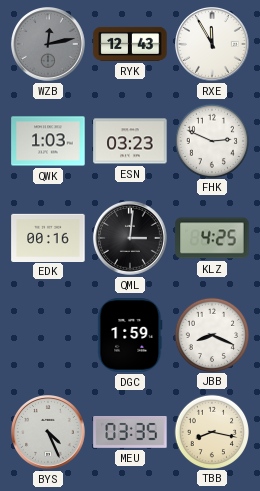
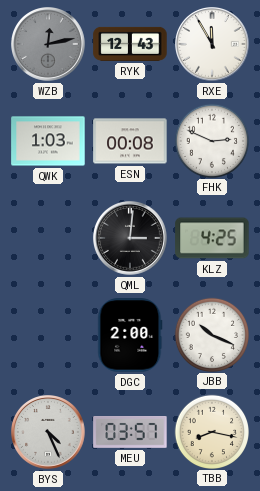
ESN: 03:23 -> 00:08
EDK: 00:16 -> none
DGC: 1:59 -> 2:00
JBB: 8:19 -> 10:19
MEU: 03:35 -> 03:57
